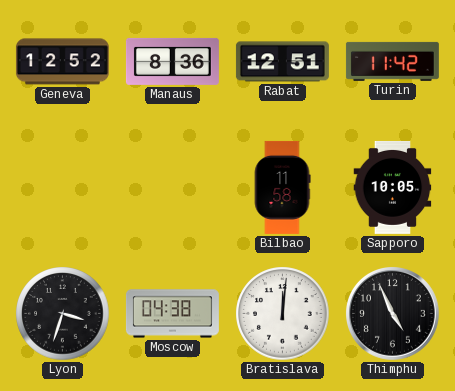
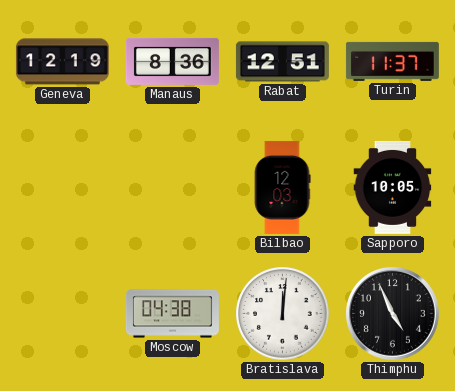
Geneva: 12:52 -> 12:19
Turin: 11:42 -> 11:37
Bilbao: 11:58 -> 12:03
Lyon: 3:33 -> none
